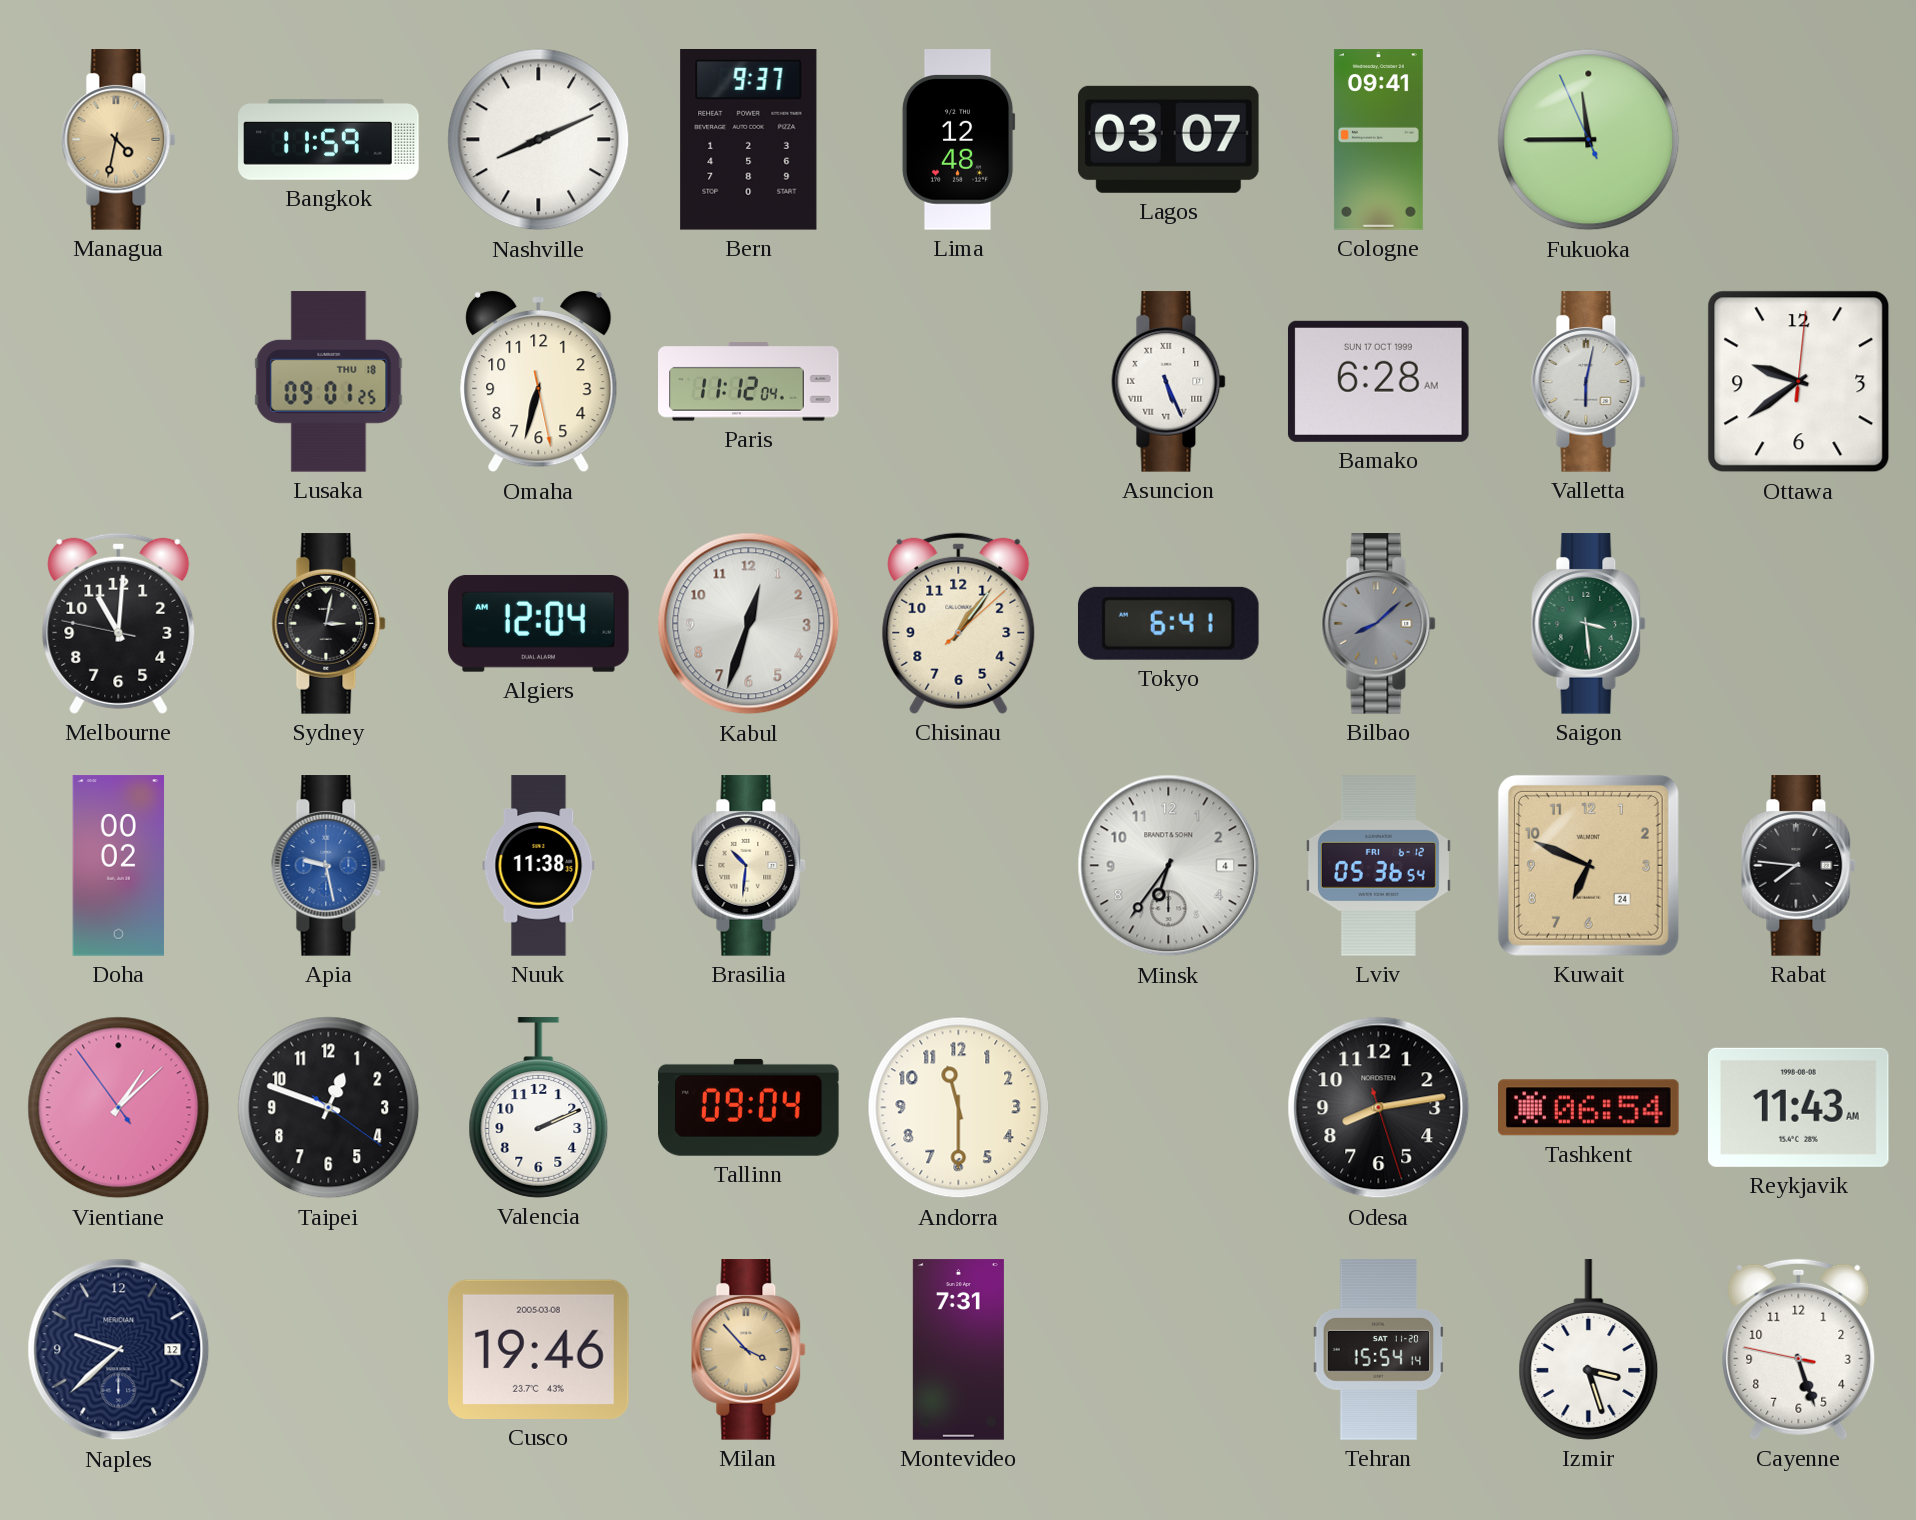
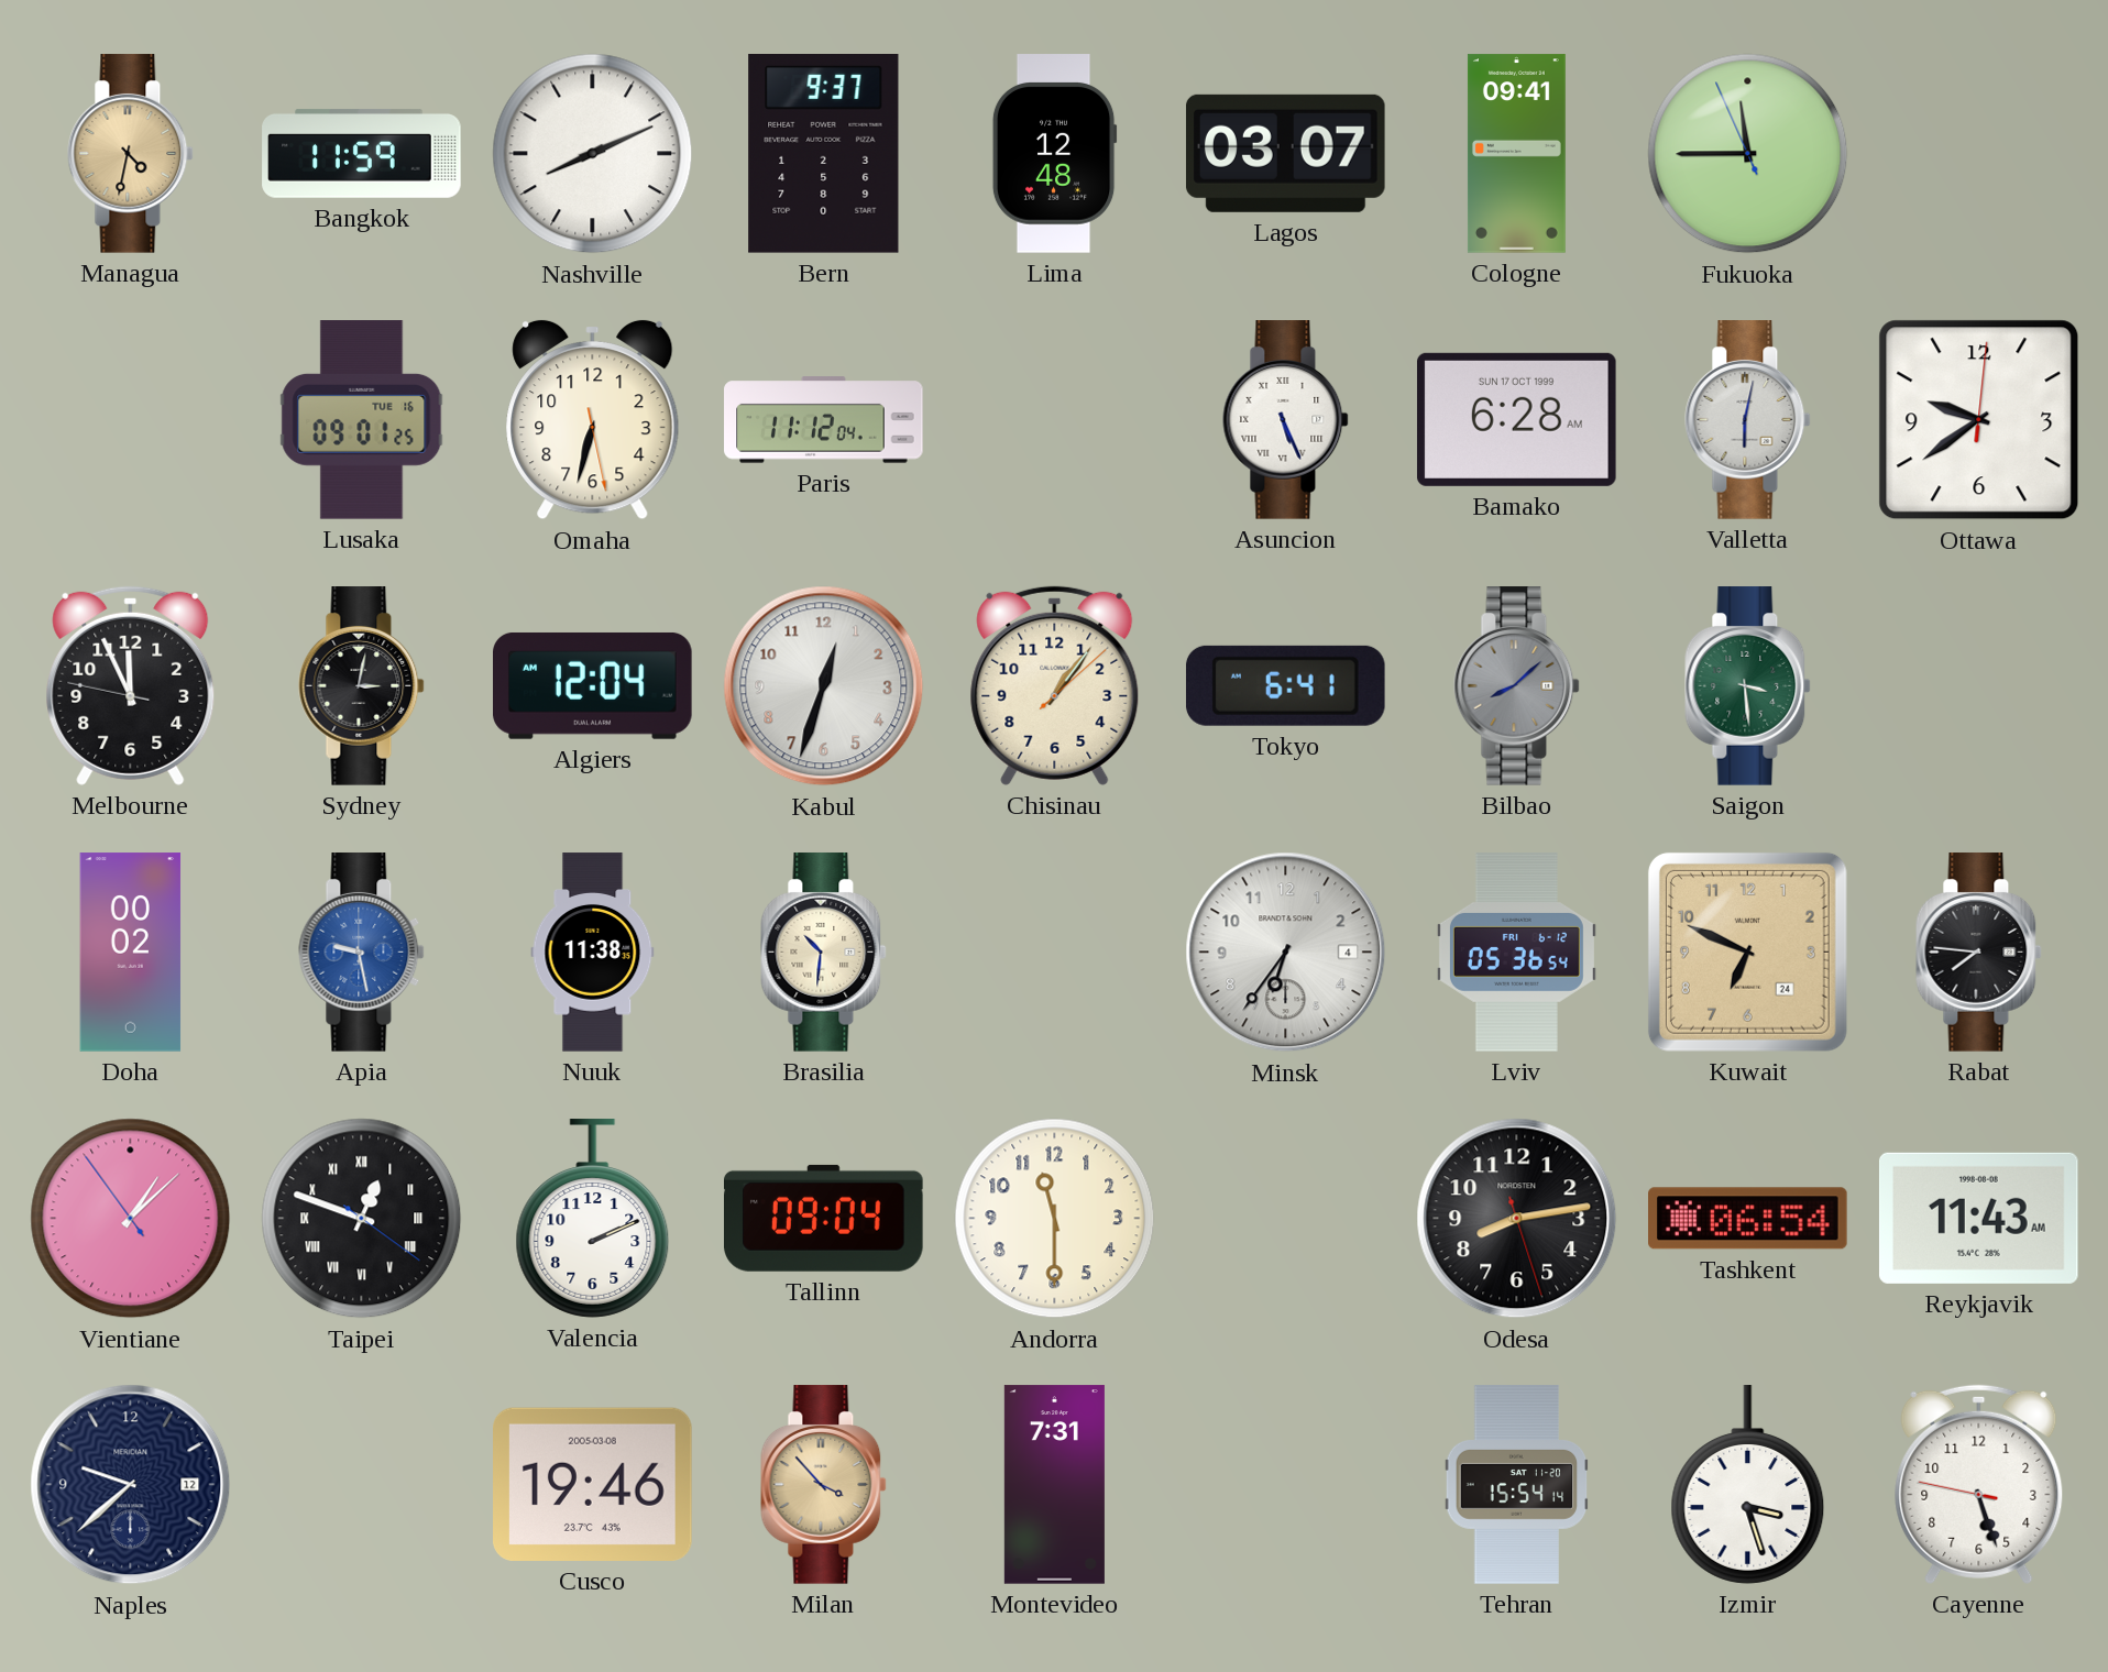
Lusaka date: THU 18 -> TUE 16
Melbourne: 11:00 -> 11:55
Taipei numerals: Arabic -> Roman
